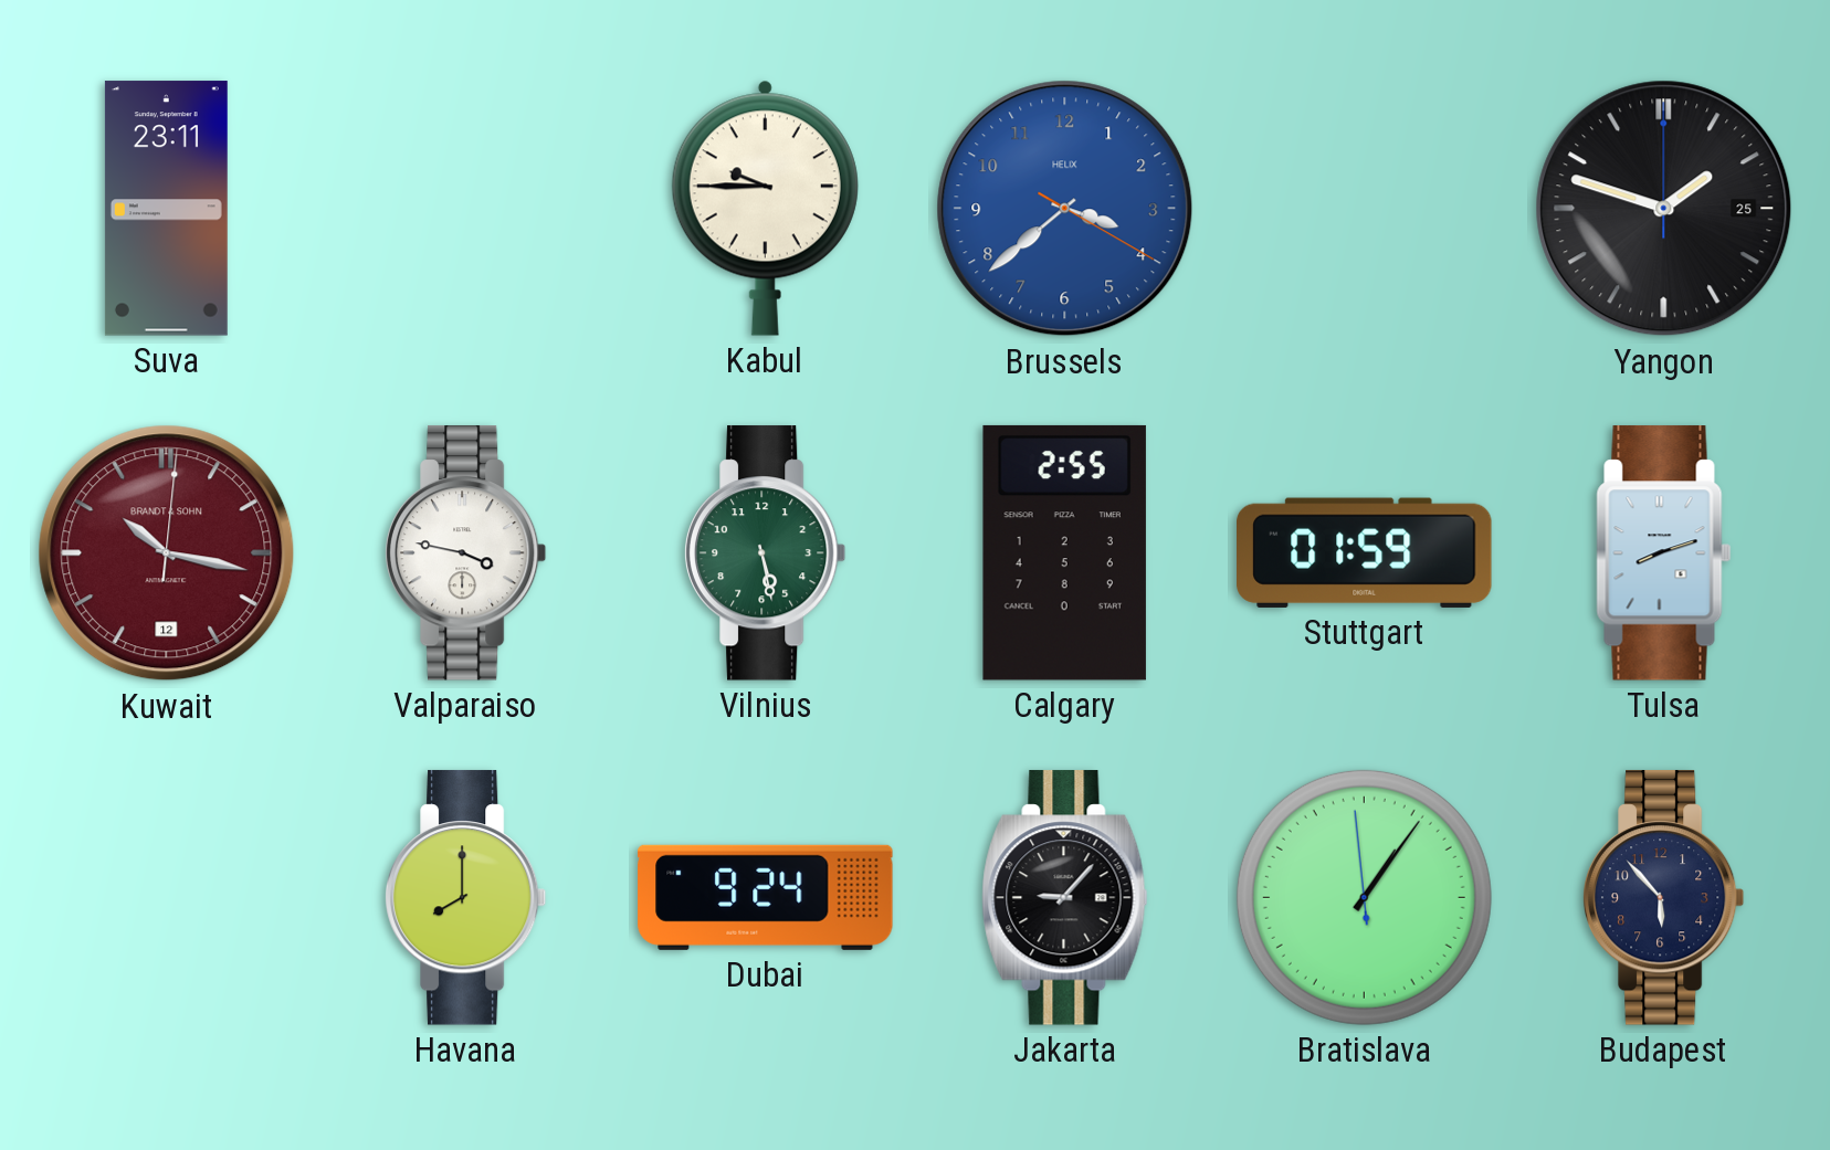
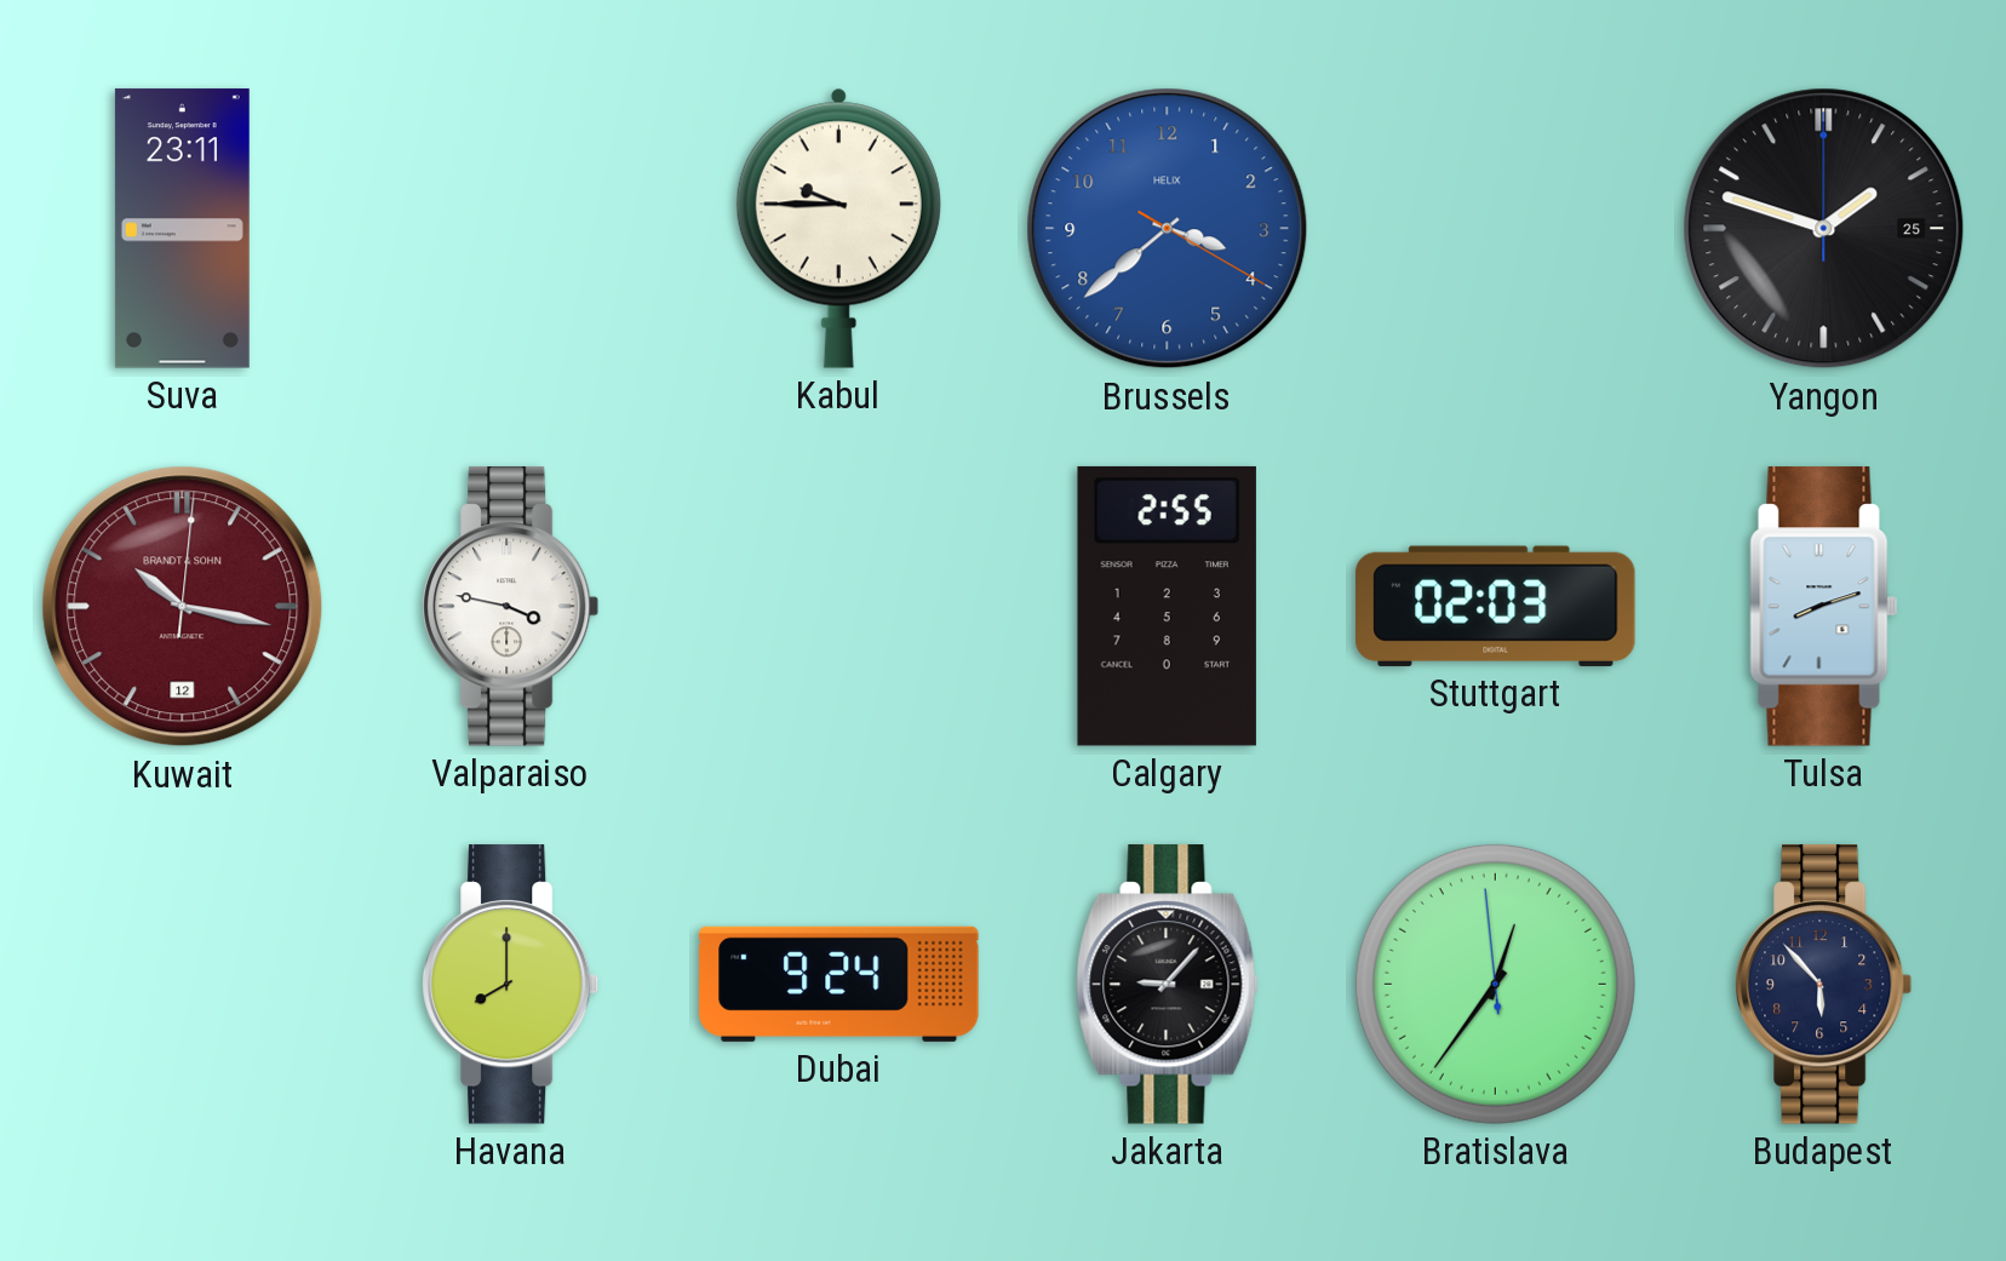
Vilnius: 5:28 -> none
Stuttgart: 01:59 -> 02:03
Bratislava: 1:05 -> 12:35
